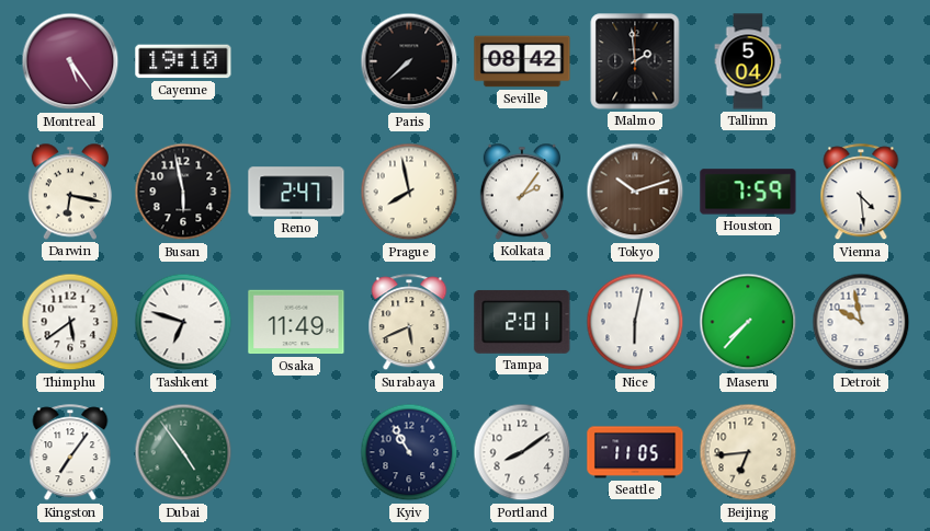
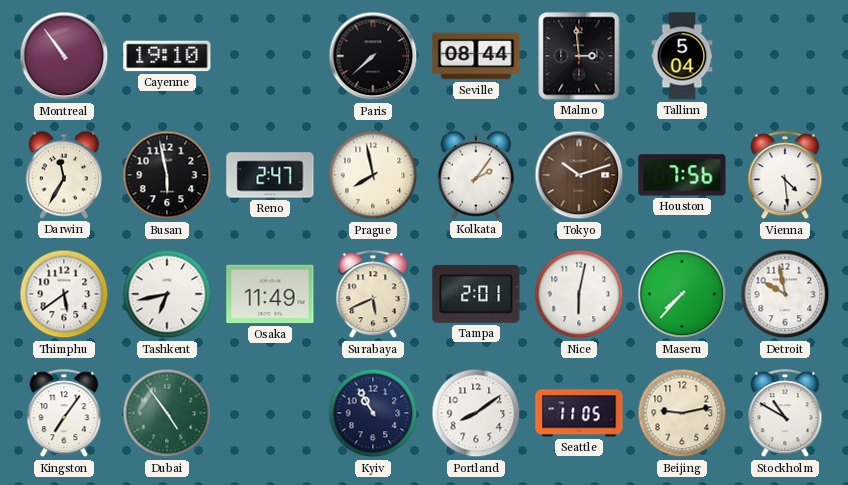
Montreal: 5:24 -> 10:54
Seville: 08:42 -> 08:44
Malmo: 1:59 -> 2:59
Darwin: 6:17 -> 11:35
Houston: 7:59 -> 7:56
Tashkent: 6:48 -> 6:43
Beijing: 6:44 -> 9:13
Stockholm: none -> 10:50
